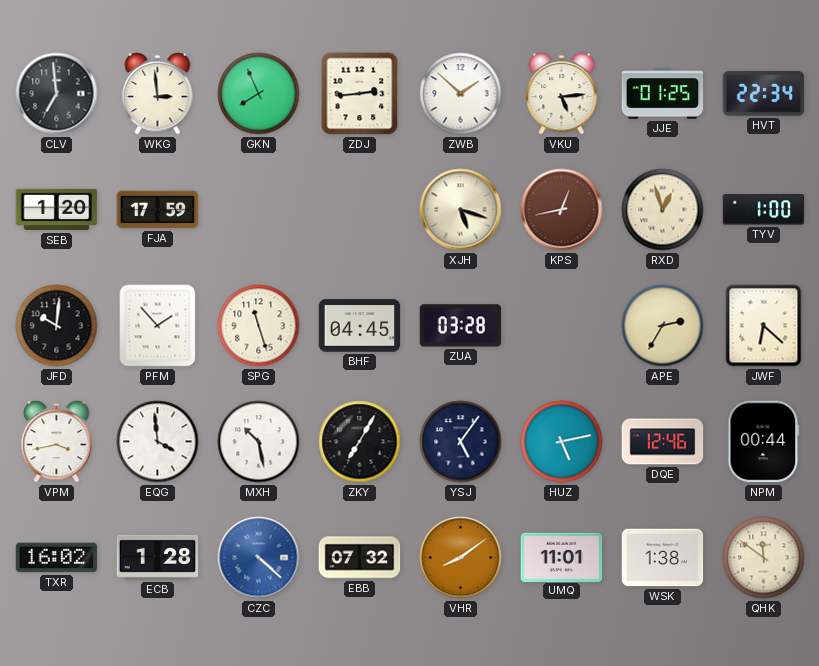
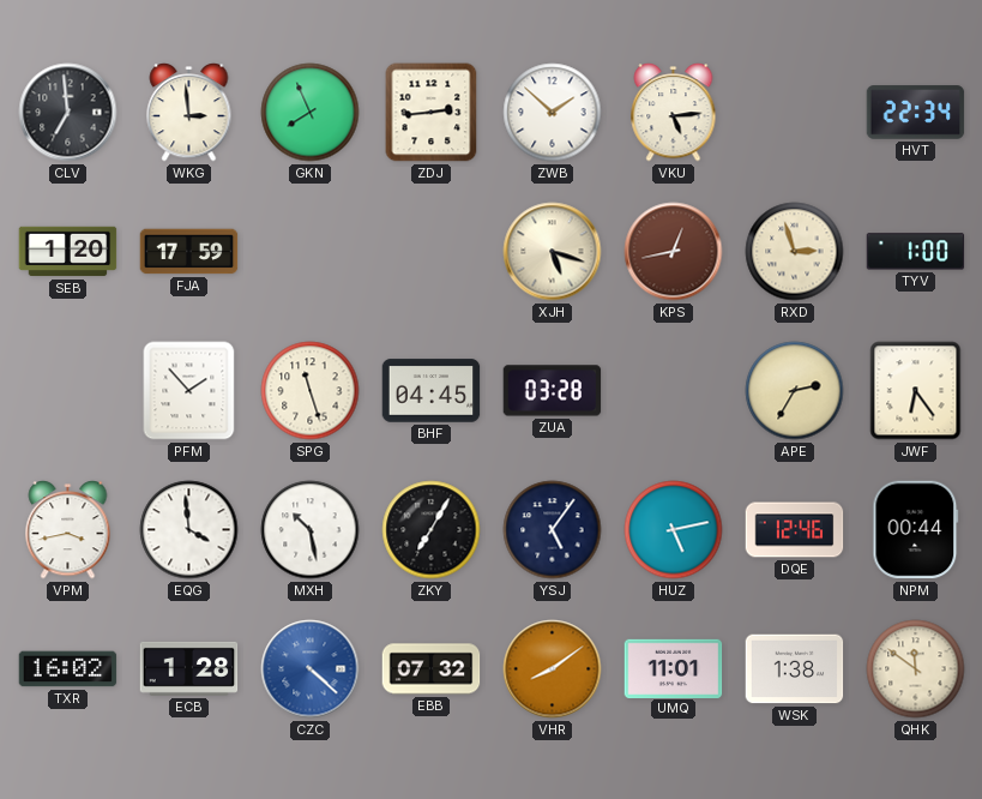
JJE: 01:25 -> none
RXD: 12:57 -> 2:57
JFD: 10:01 -> none
JWF: 6:22 -> 6:24
